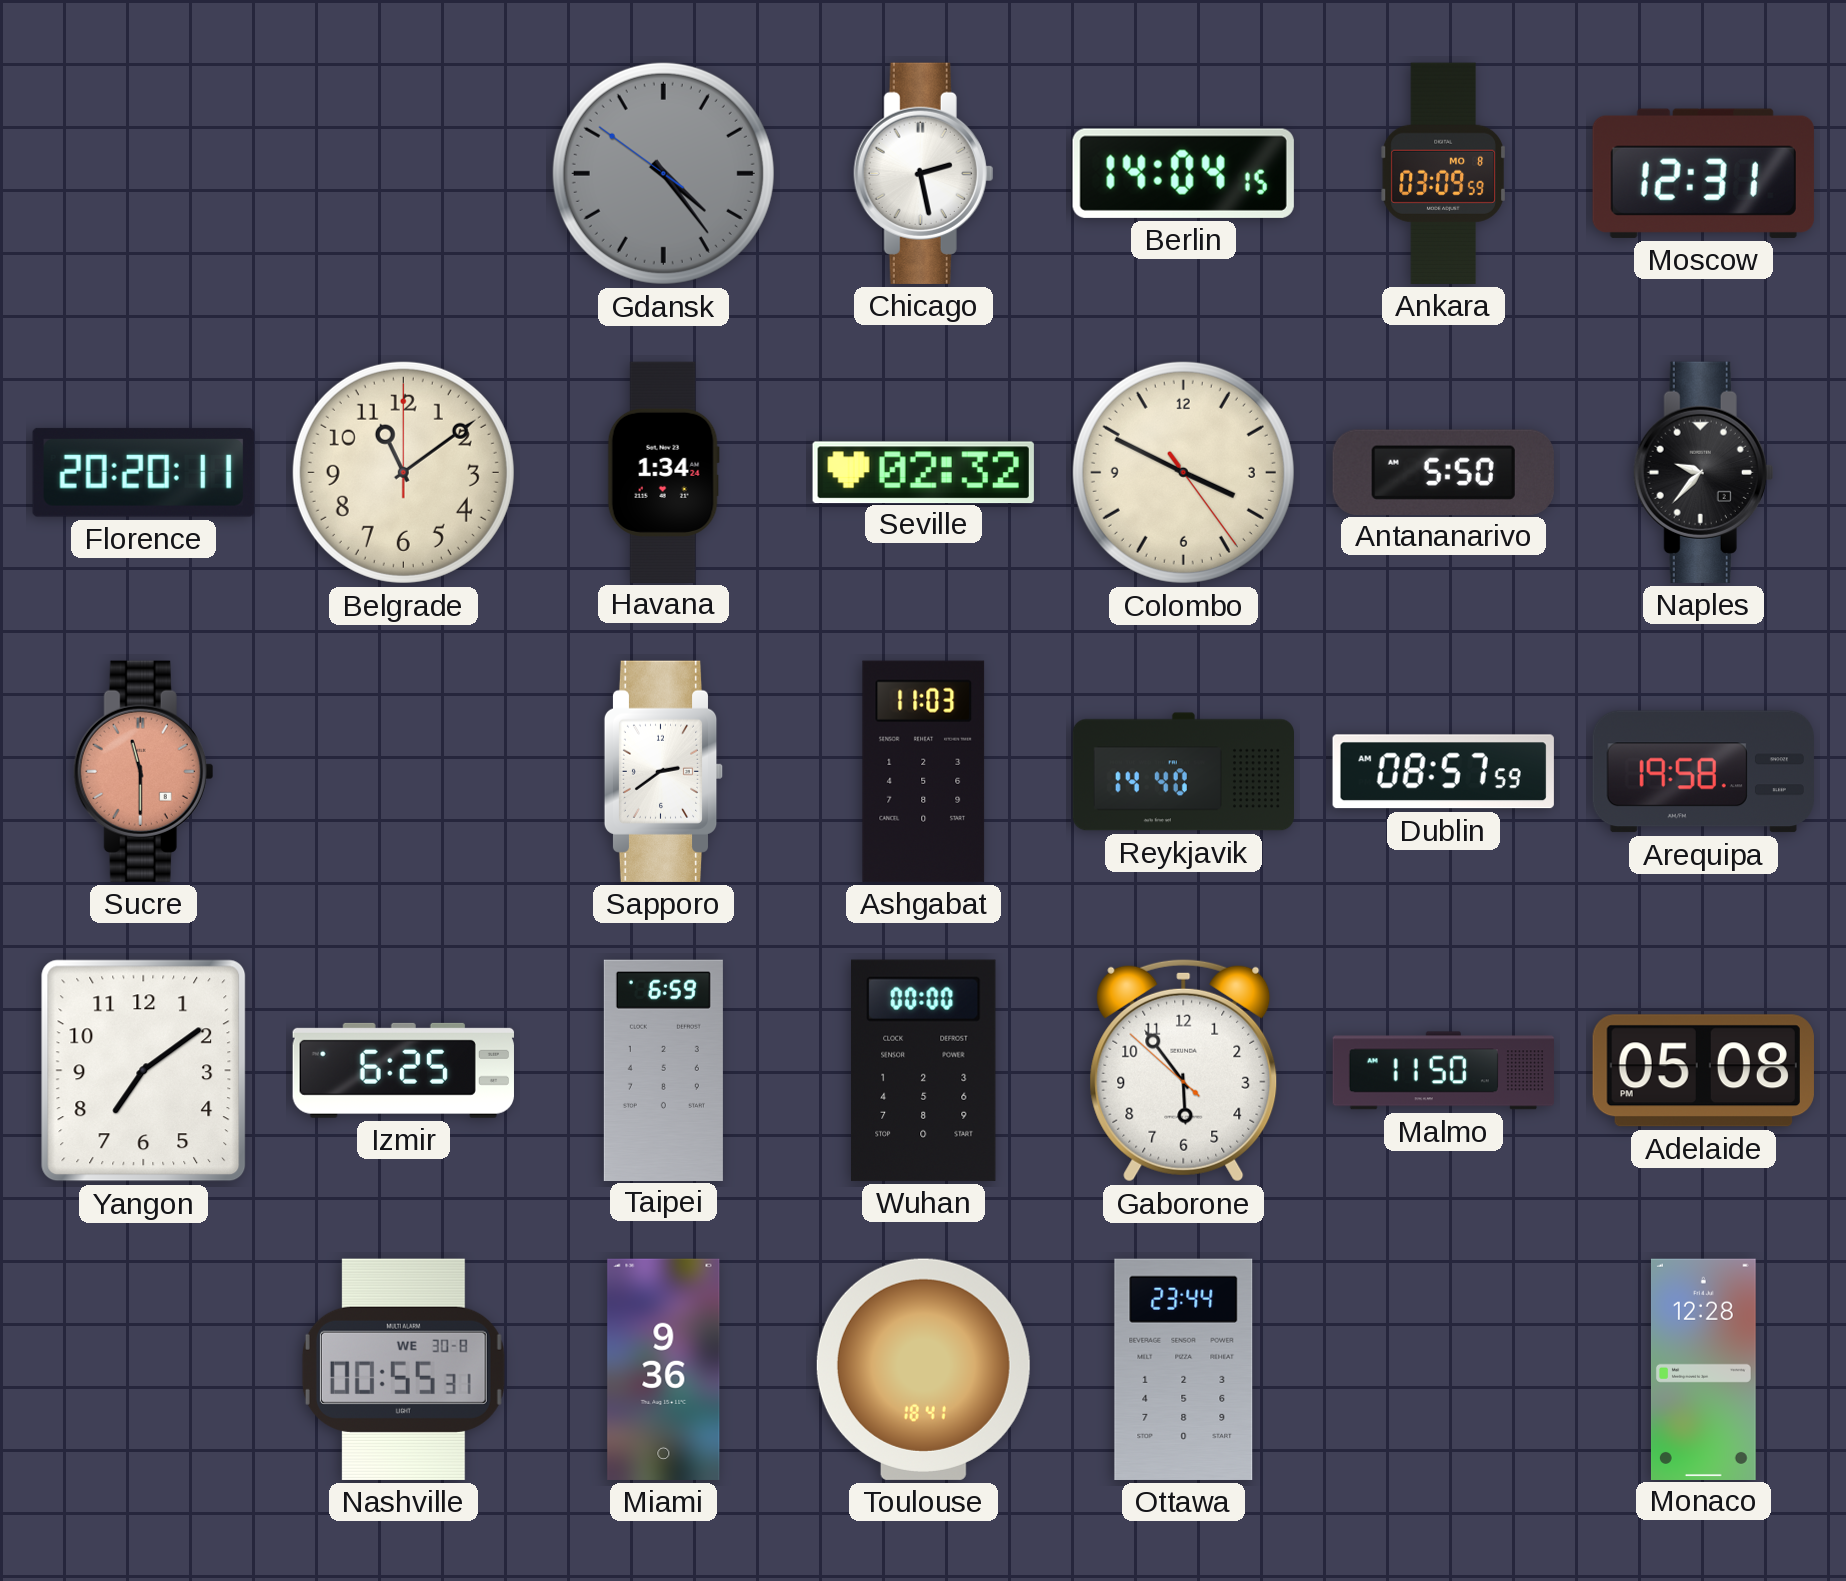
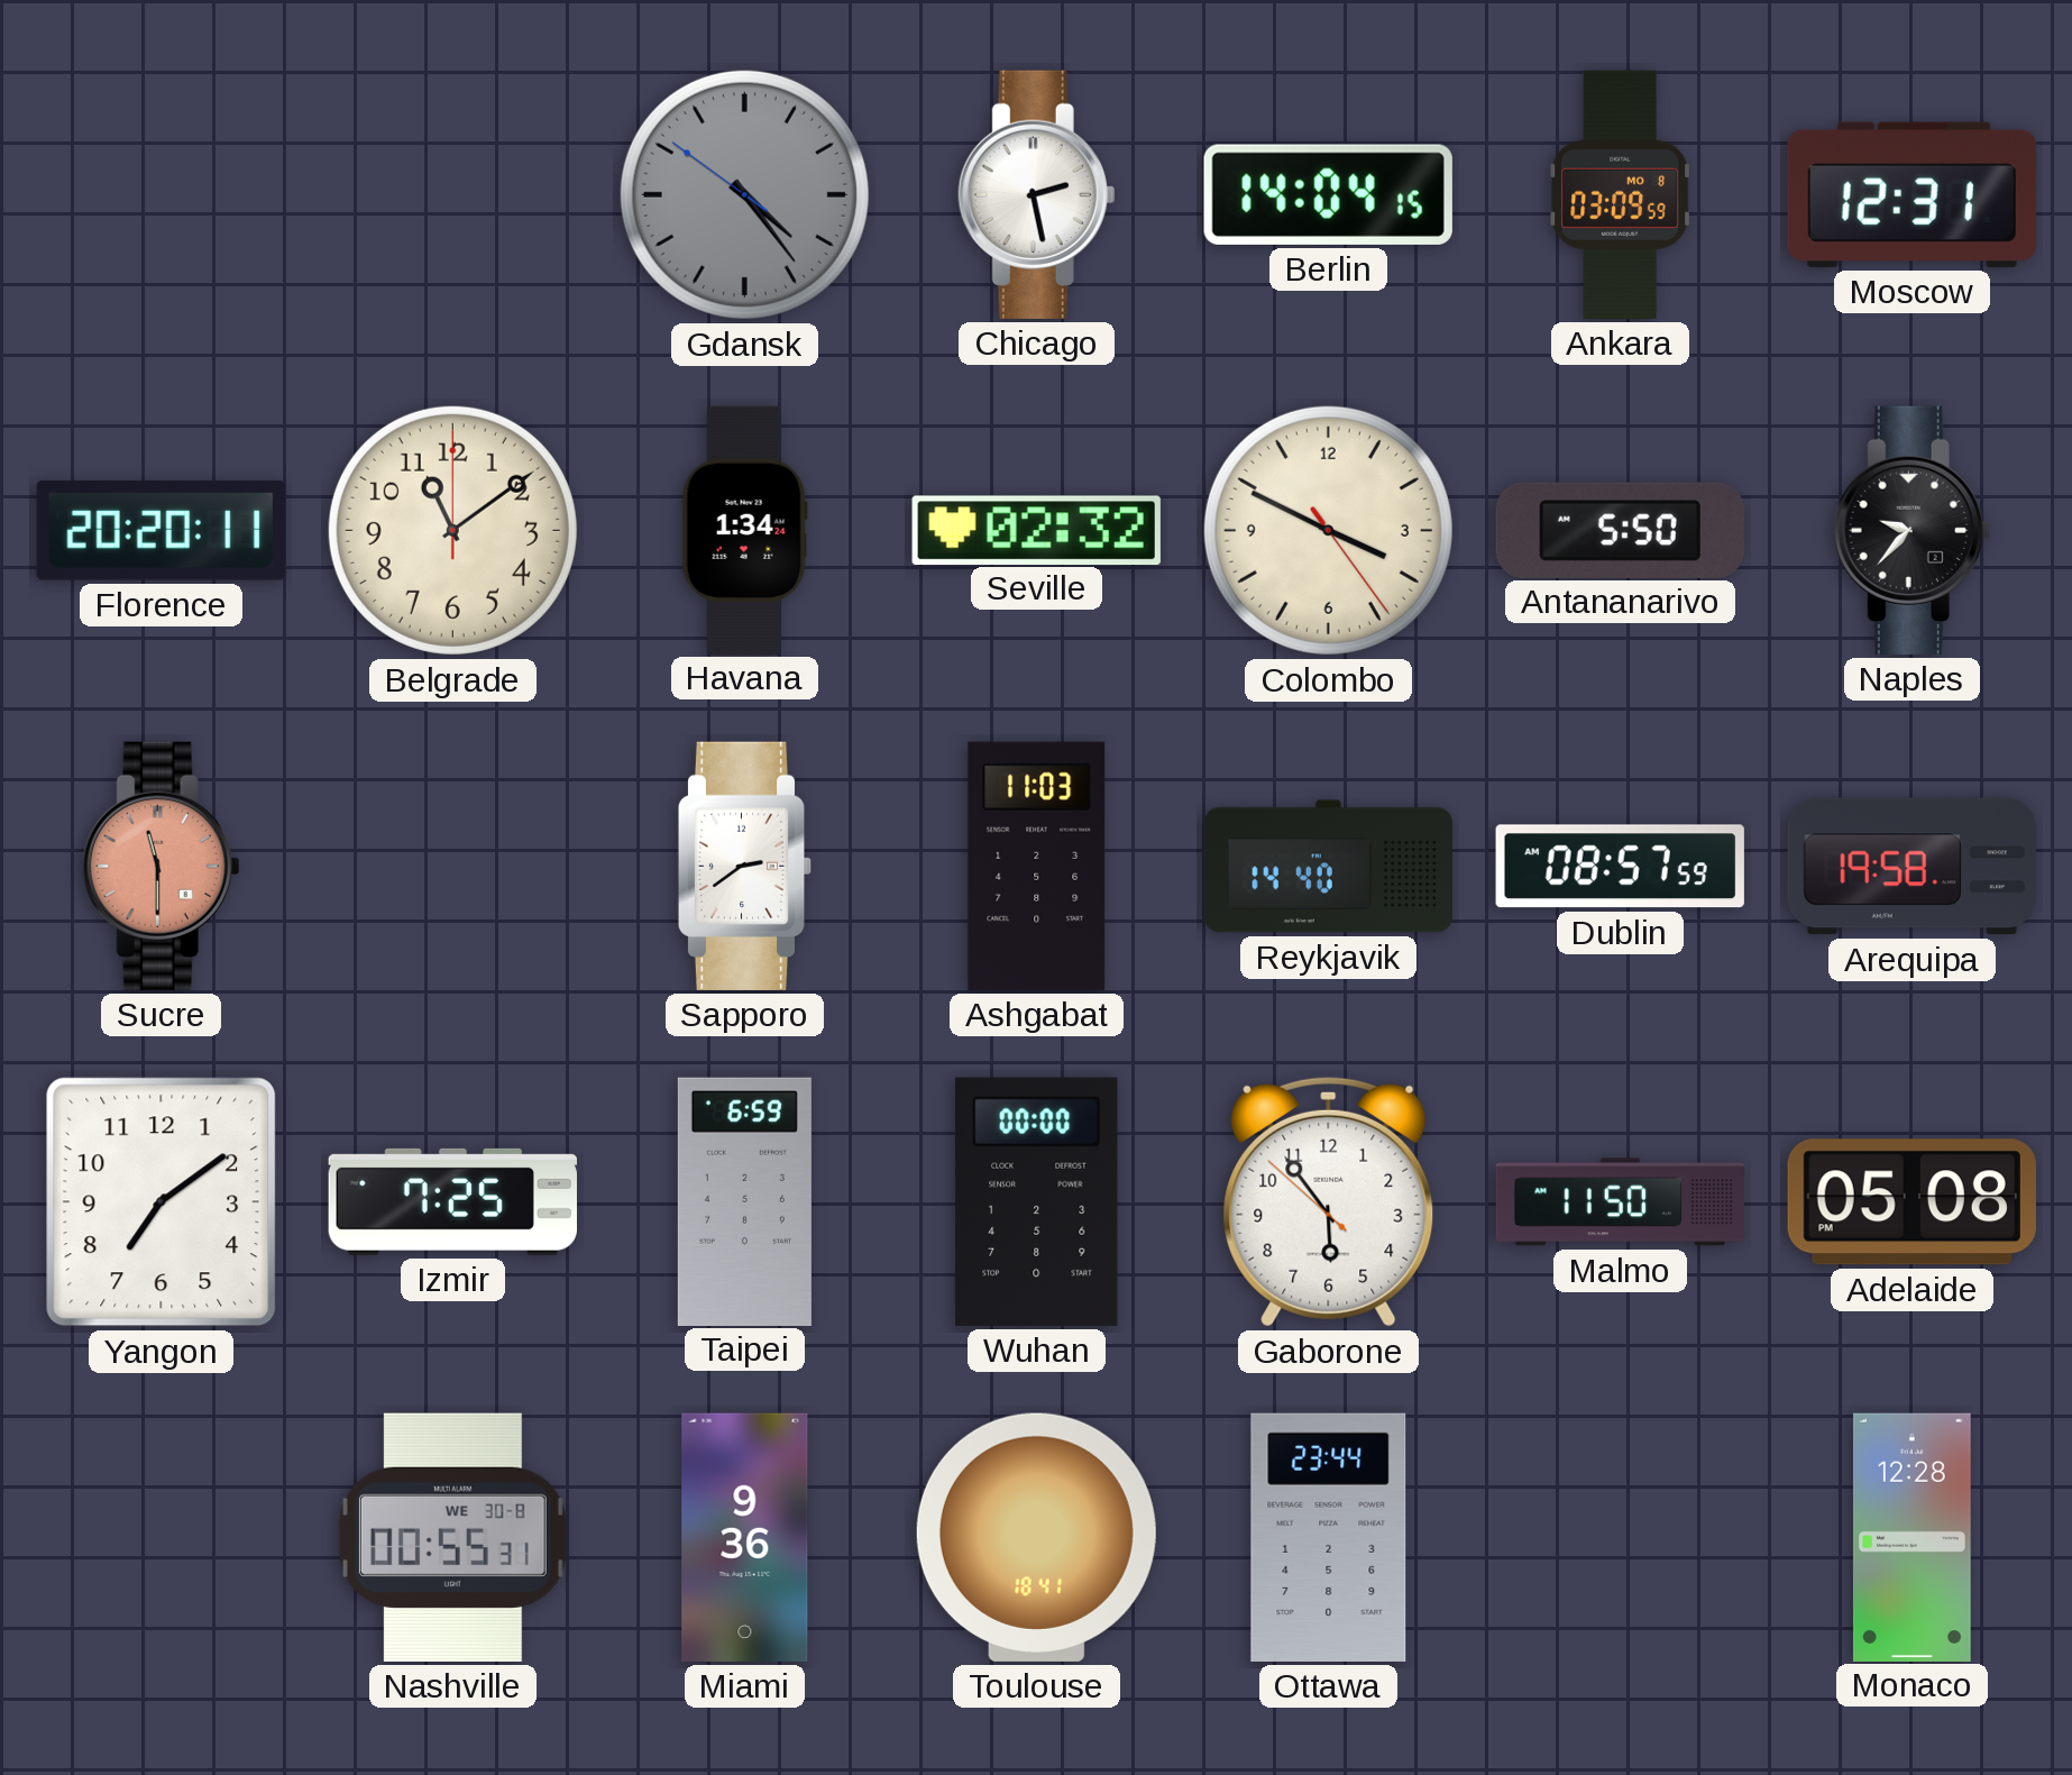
Izmir: 6:25 -> 7:25
